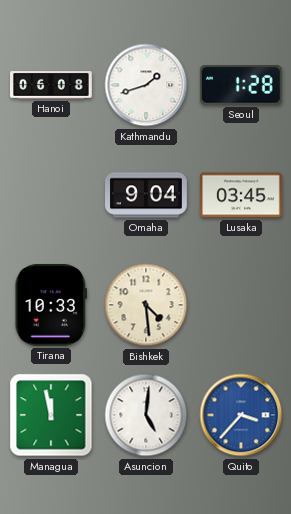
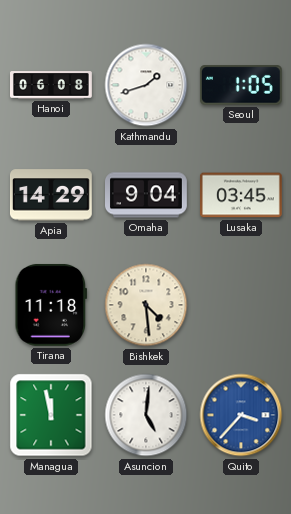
Seoul: 1:28 -> 1:05
Apia: none -> 14:29
Tirana: 10:33 -> 11:18
